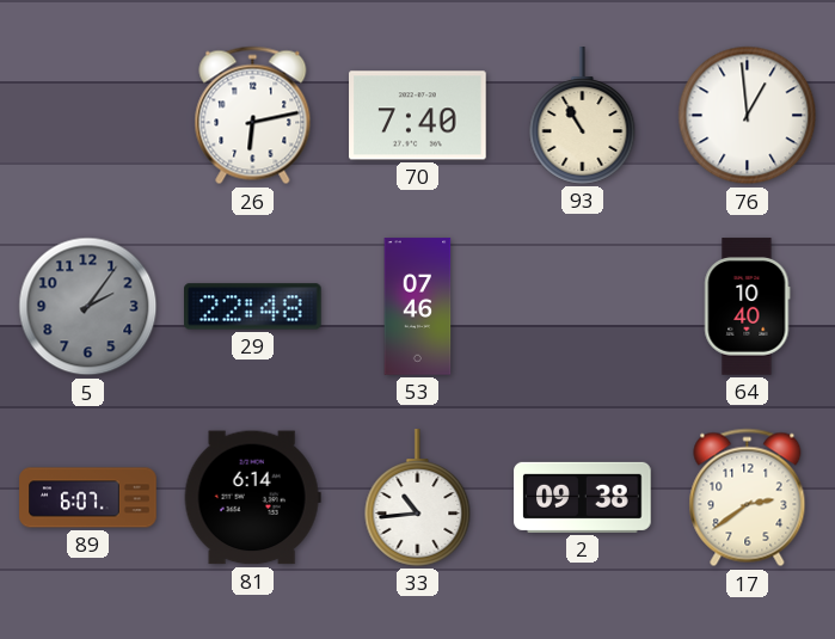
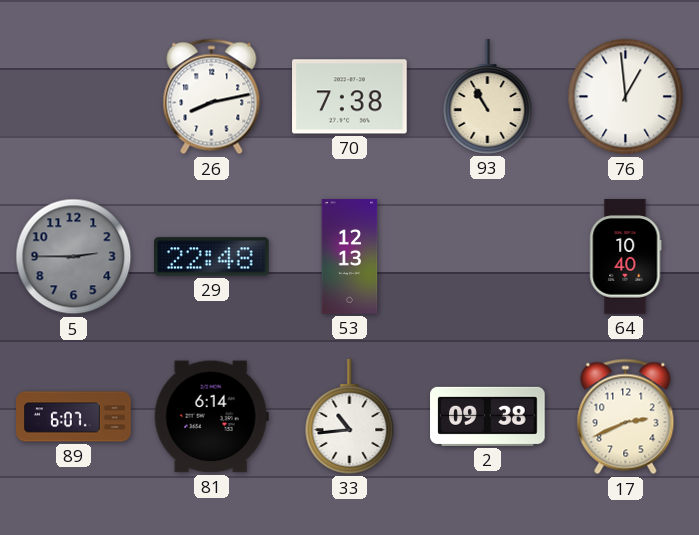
26: 6:13 -> 8:13
70: 7:40 -> 7:38
5: 2:06 -> 2:45
53: 07:46 -> 12:13
17: 2:39 -> 2:41
